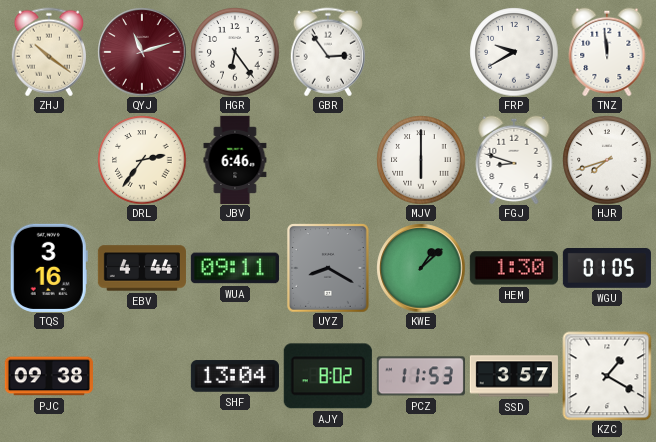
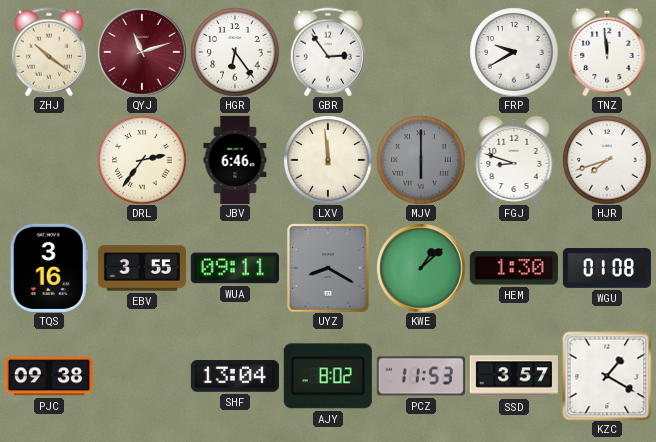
LXV: none -> 11:59
MJV dial: white -> grey
EBV: 4:44 -> 3:55
WGU: 01:05 -> 01:08
